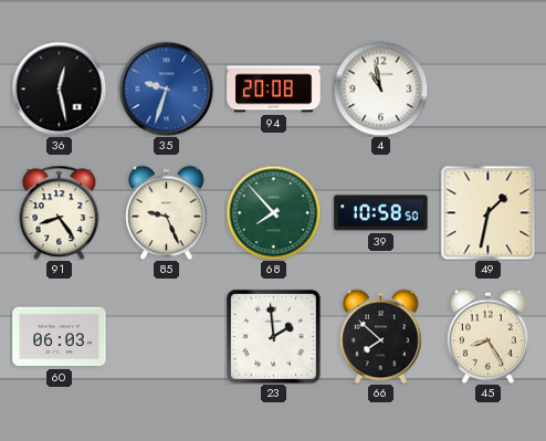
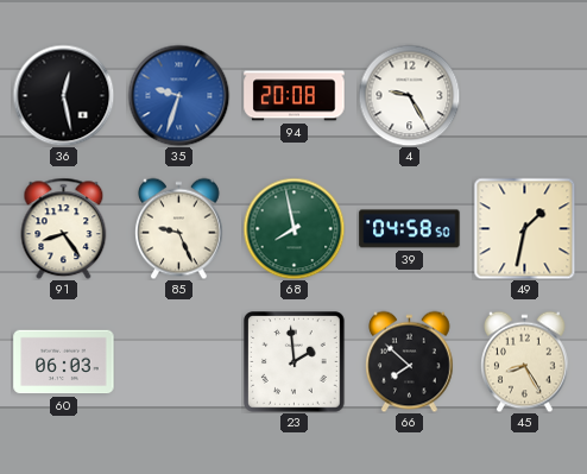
4: 10:58 -> 9:25
68: 7:53 -> 7:58
39: 10:58 -> 04:58
